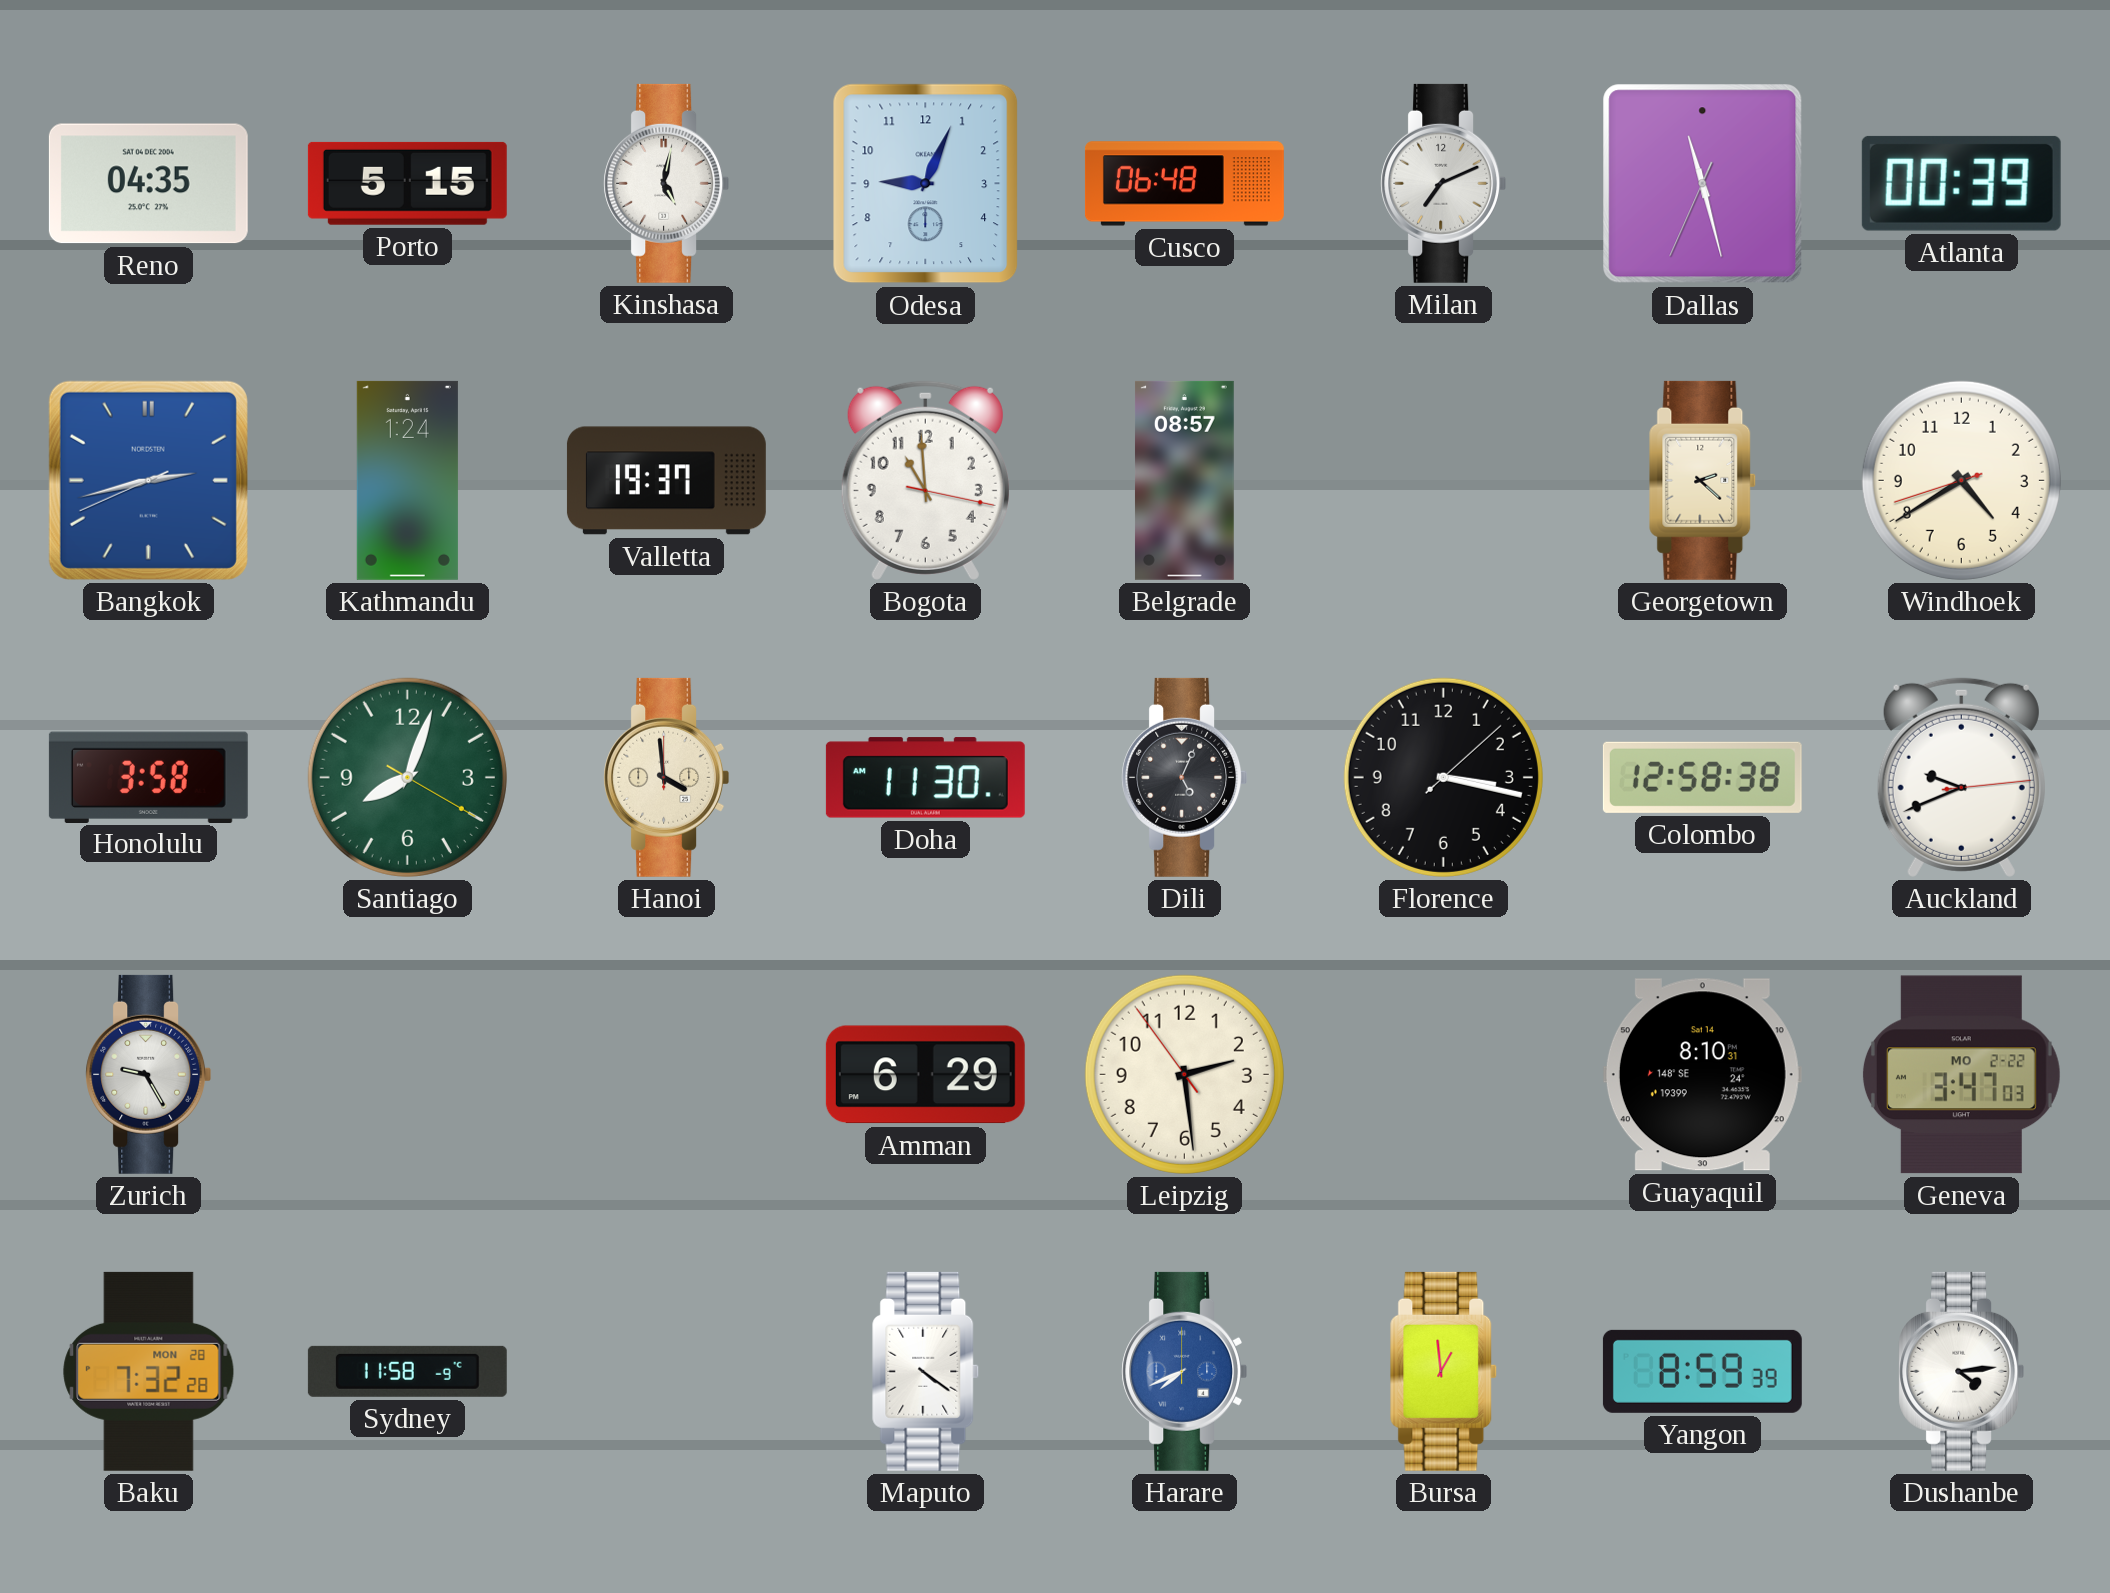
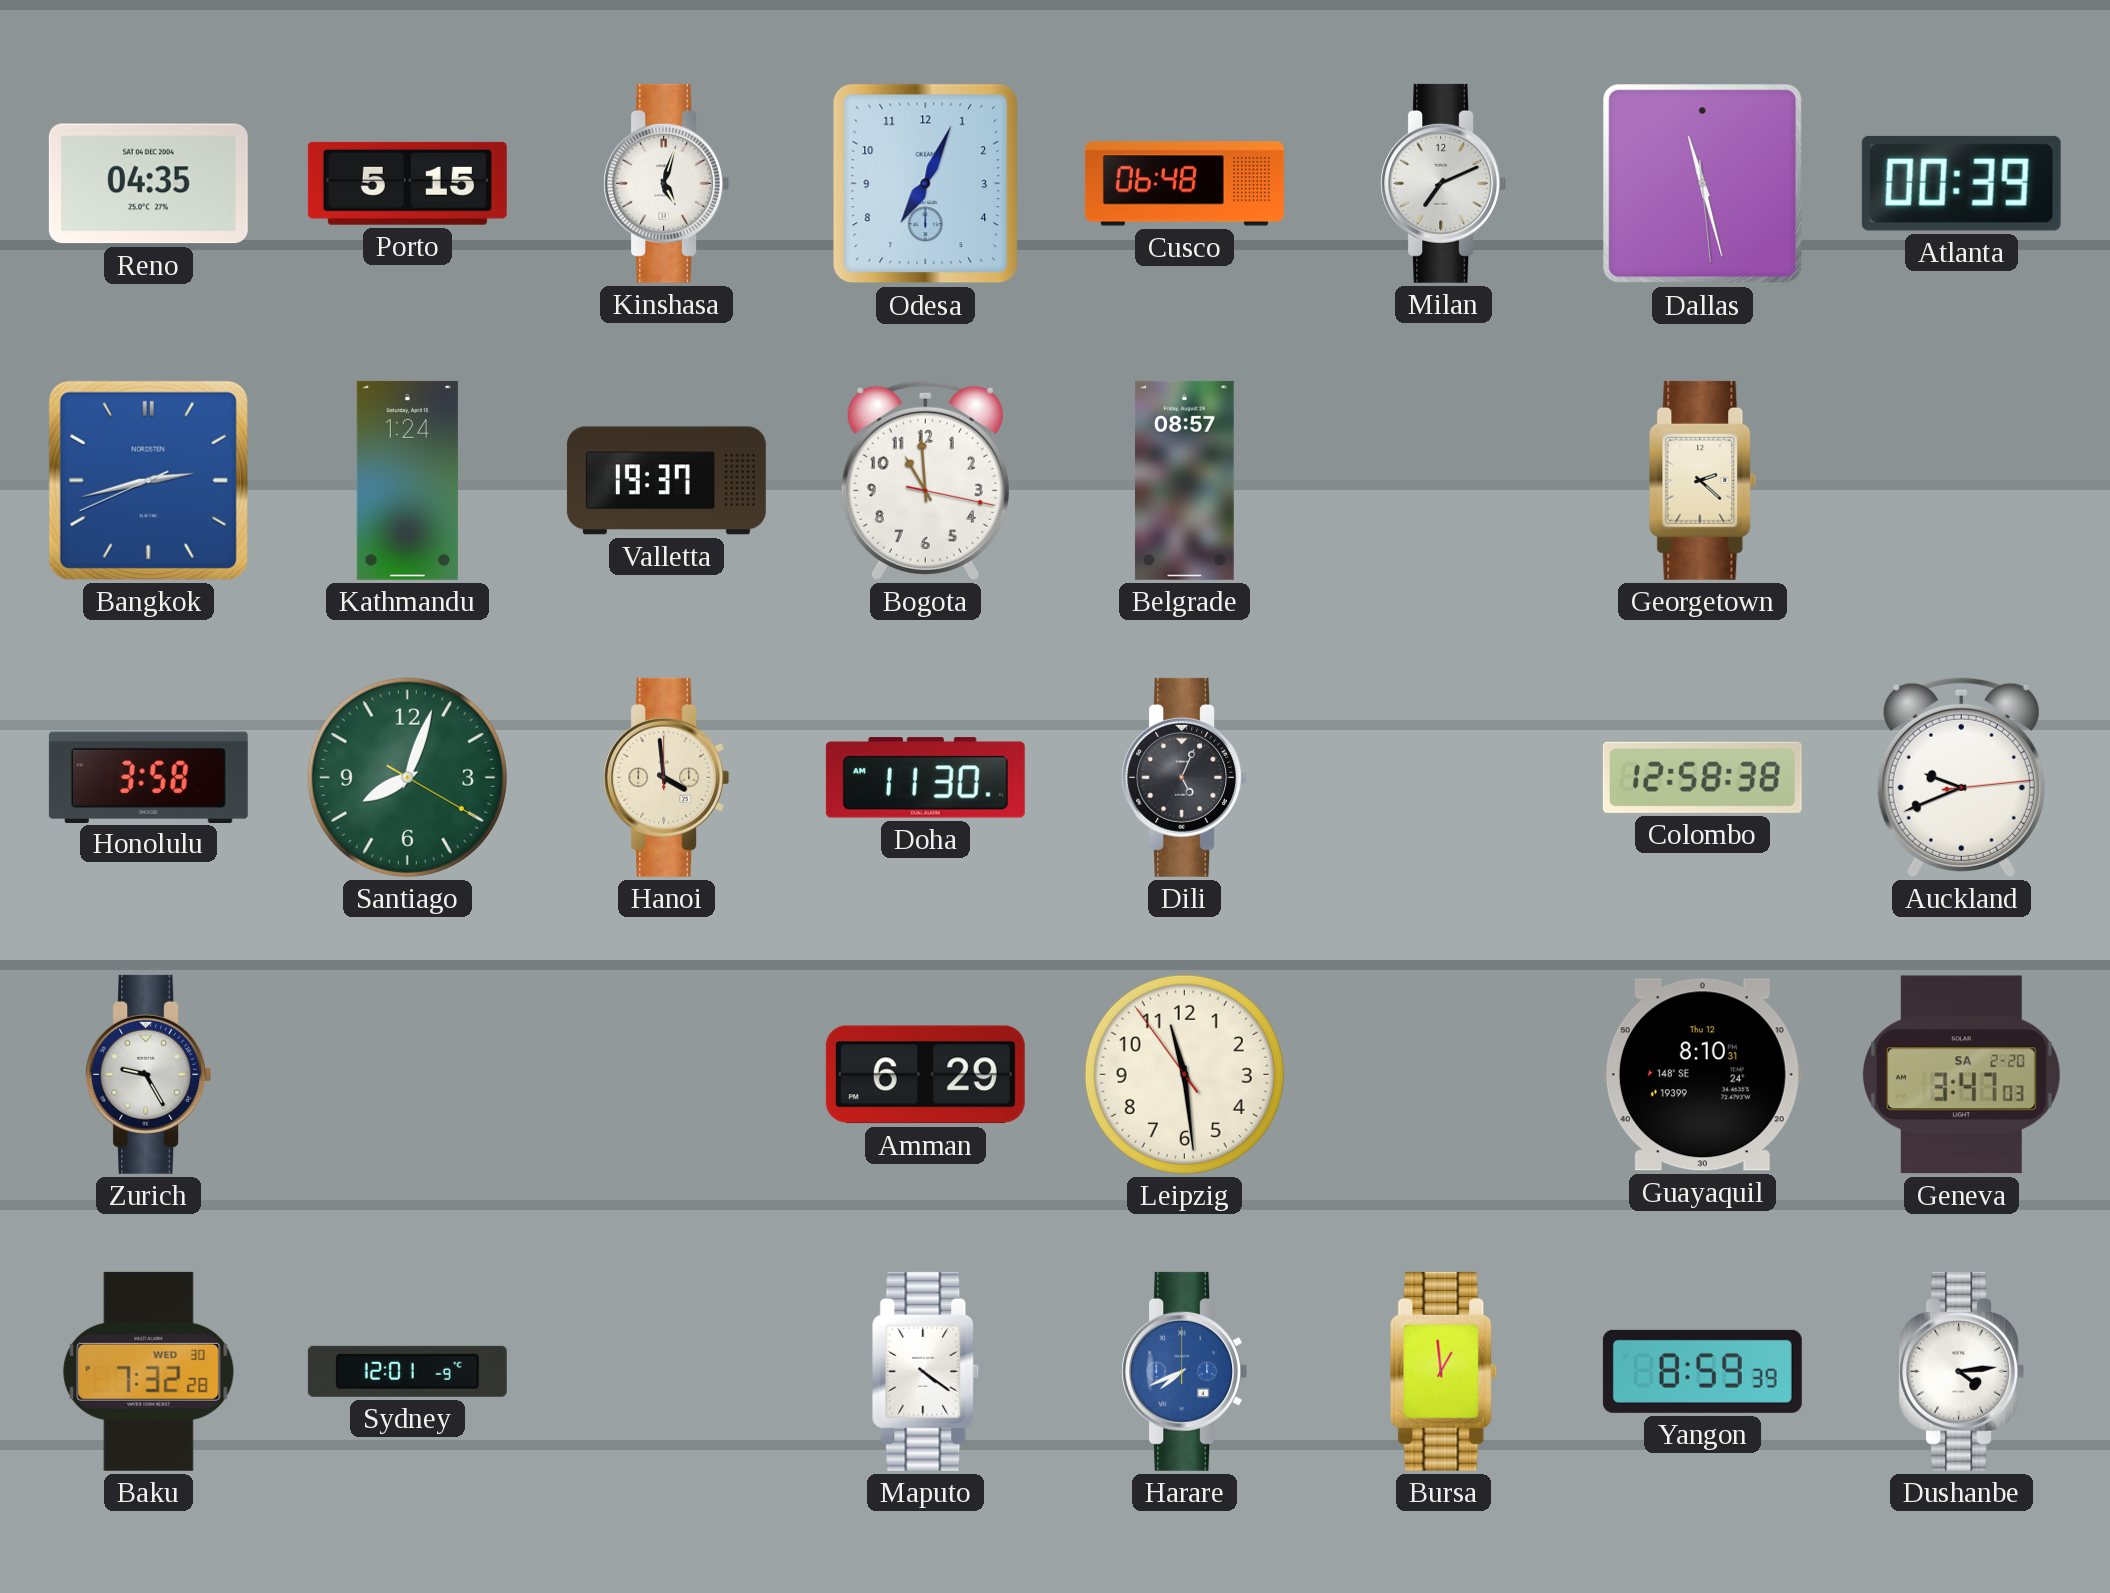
Kinshasa: 5:02 -> 5:03
Odesa: 9:04 -> 7:04
Dallas: 11:27:34 -> 11:27:29
Windhoek: 4:39 -> none
Florence: 3:17 -> none
Leipzig: 2:28 -> 11:28
Guayaquil date: Sat 14 -> Thu 12
Geneva date: MO 2-22 -> SA 2-20
Baku date: MON 28 -> WED 30
Sydney: 11:58 -> 12:01
